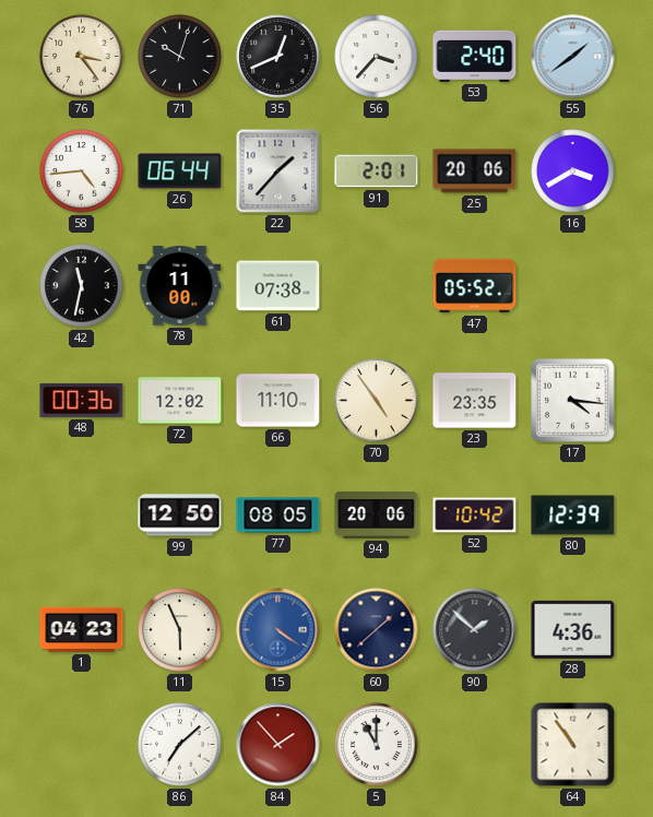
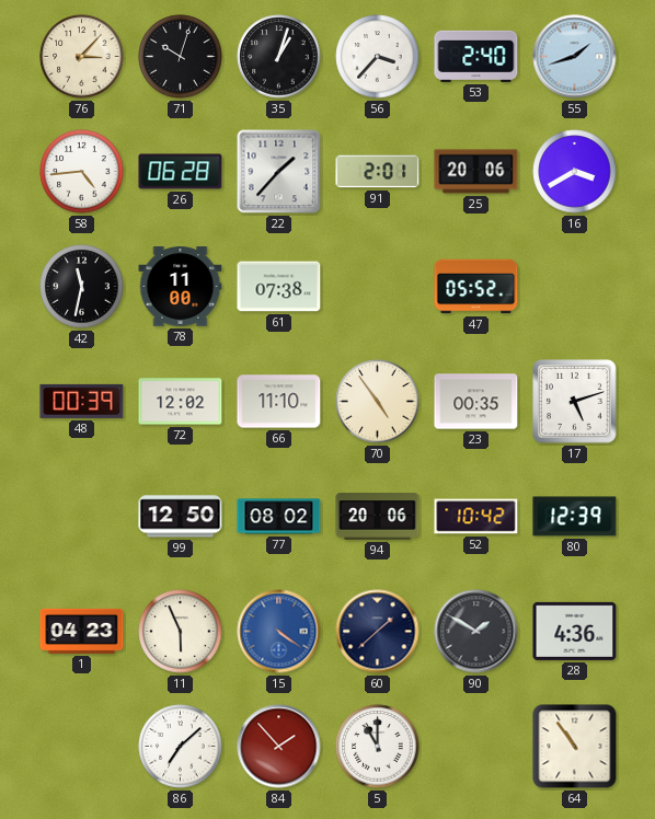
76: 3:24 -> 3:07
35: 12:41 -> 1:03
55: 1:39 -> 1:42
26: 06:44 -> 06:28
48: 00:36 -> 00:39
23: 23:35 -> 00:35
17: 4:16 -> 5:12
77: 08:05 -> 08:02
90: 1:52 -> 1:50
